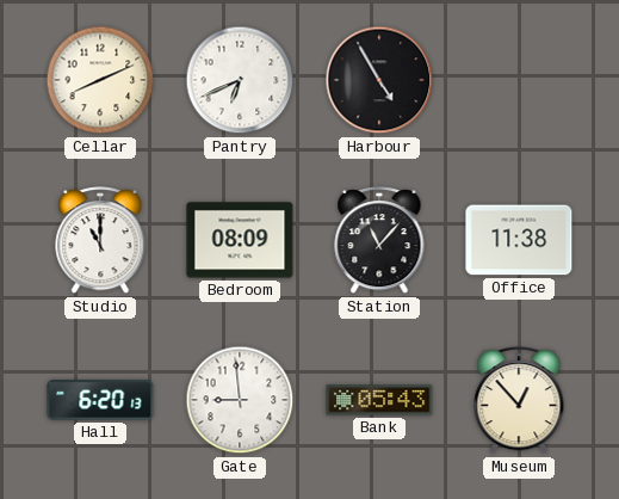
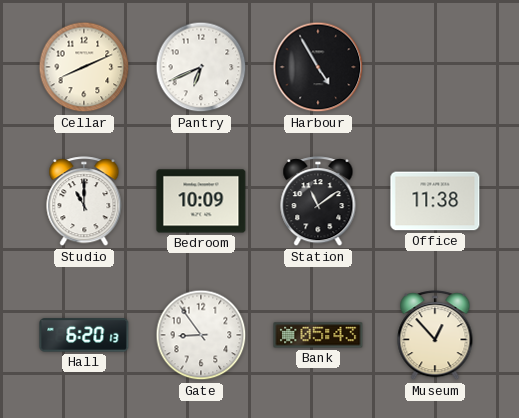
Bedroom: 08:09 -> 10:09
Station: 11:07 -> 11:09
Gate: 8:59 -> 8:54
